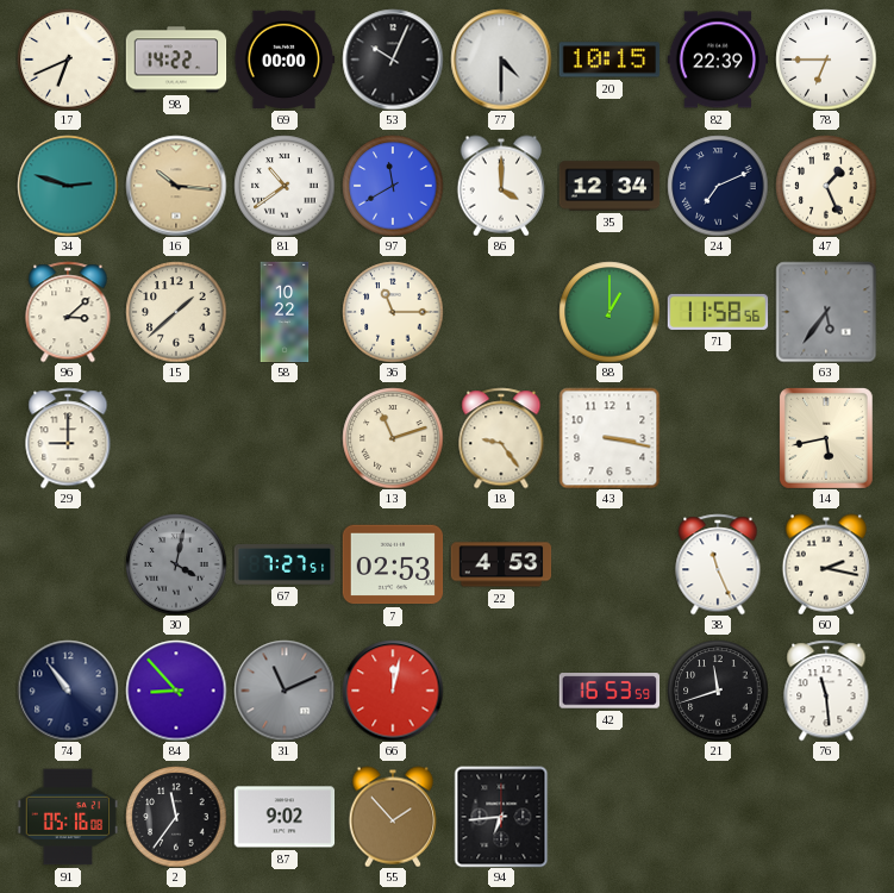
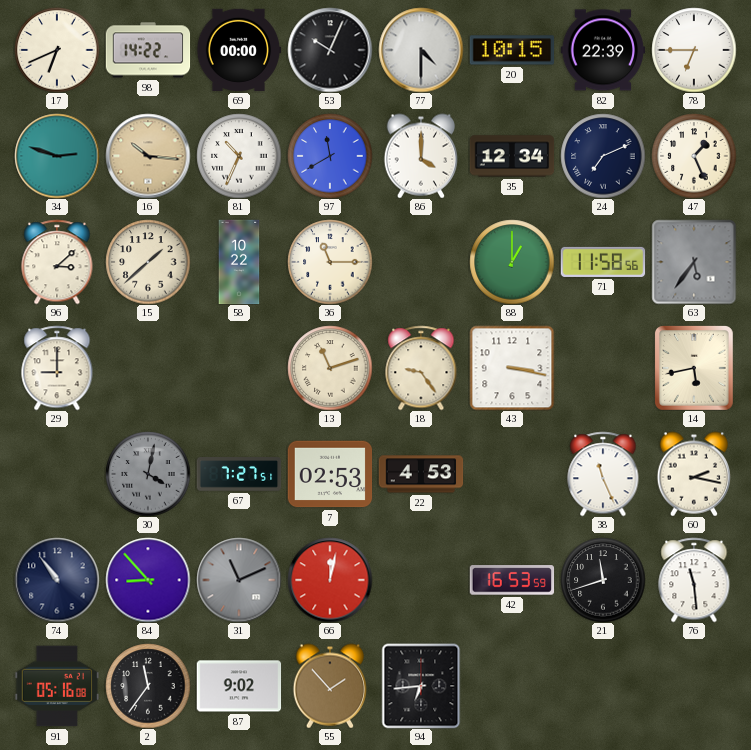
81: 10:39 -> 10:34
